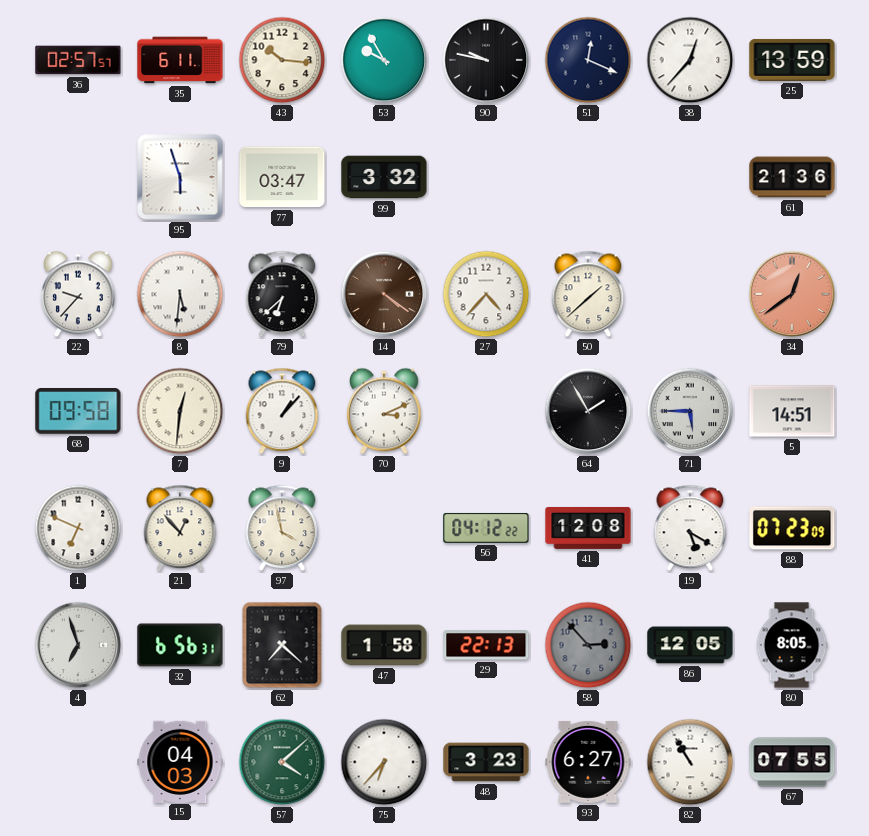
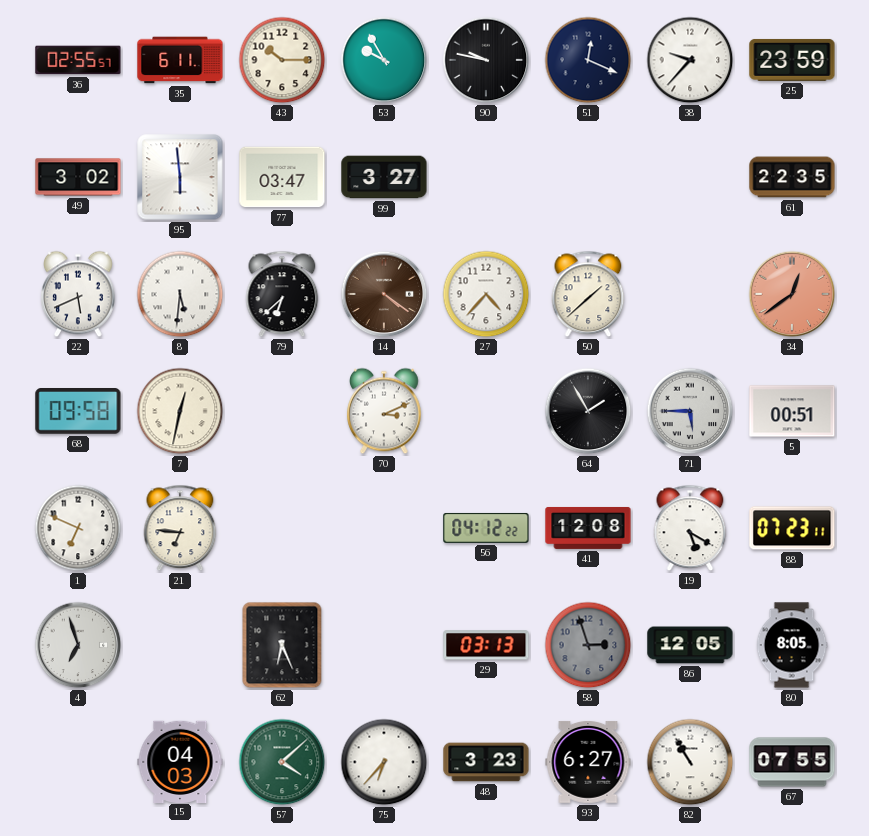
36: 02:57 -> 02:55
43: 10:16 -> 10:15
38: 12:37 -> 9:37
25: 13:59 -> 23:59
49: none -> 3:02
95: 5:57 -> 5:59
99: 3:32 -> 3:27
61: 21:36 -> 22:35
22: 9:37 -> 5:41
7: 12:31 -> 12:32
9: 1:07 -> none
5: 14:51 -> 00:51
21: 12:53 -> 6:46
97: 3:58 -> none
88: 07:23:09 -> 07:23:11
32: 6:56 -> none
62: 7:22 -> 6:26
47: 1:58 -> none
29: 22:13 -> 03:13
58: 2:53 -> 2:57
